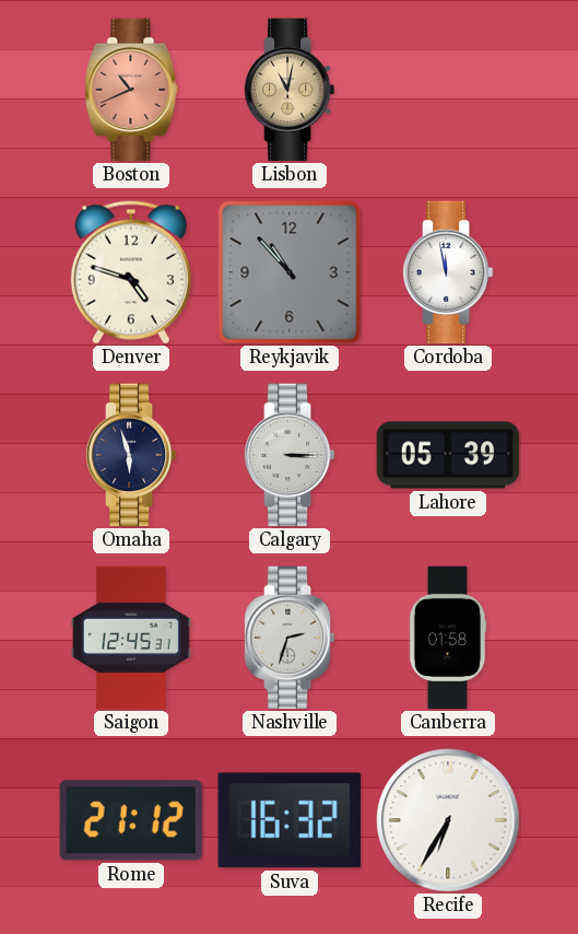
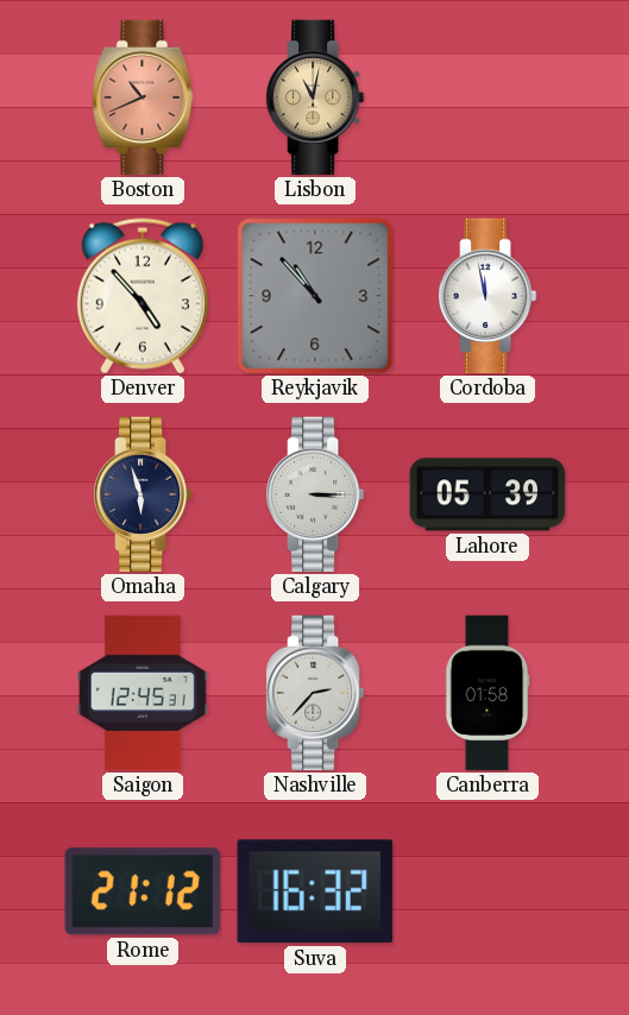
Denver: 4:48 -> 4:53
Nashville: 2:33 -> 2:37
Recife: 6:35 -> none
